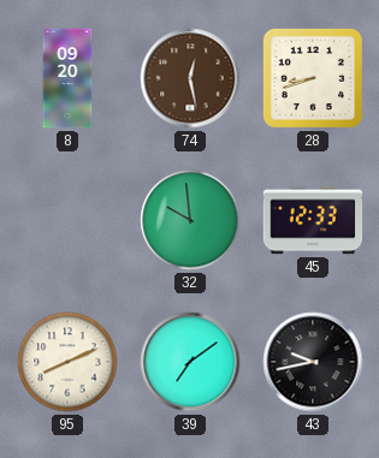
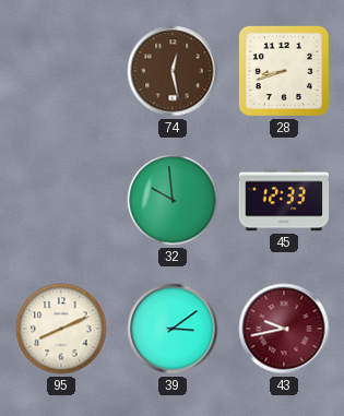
8: 09:20 -> none
39: 7:09 -> 3:09
43 dial: black -> burgundy
